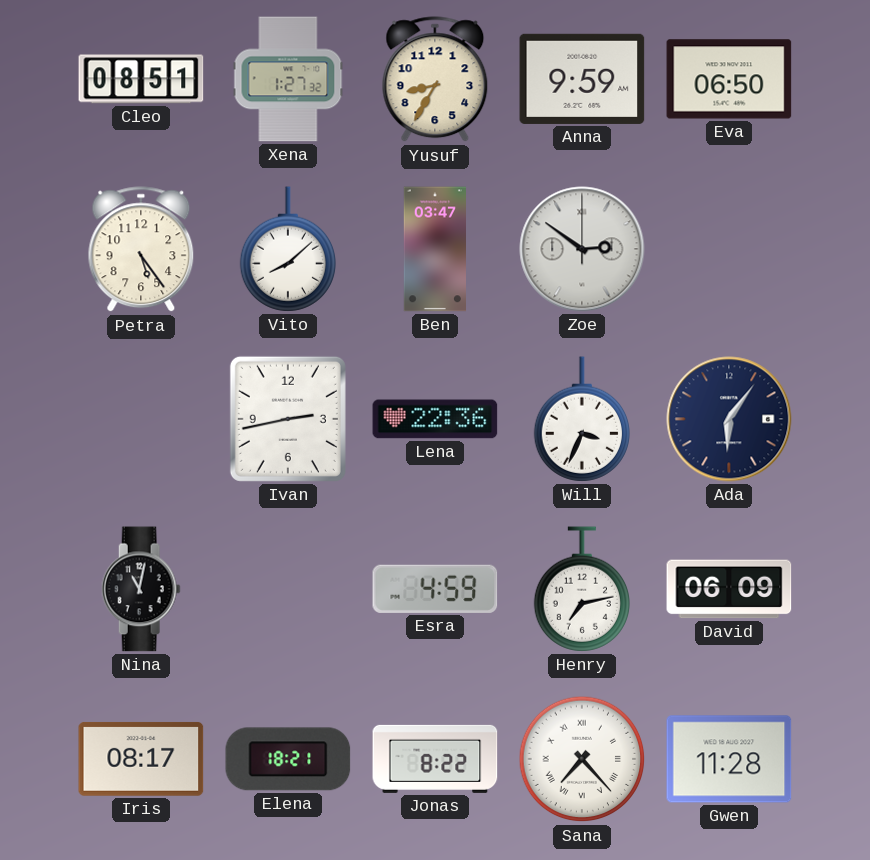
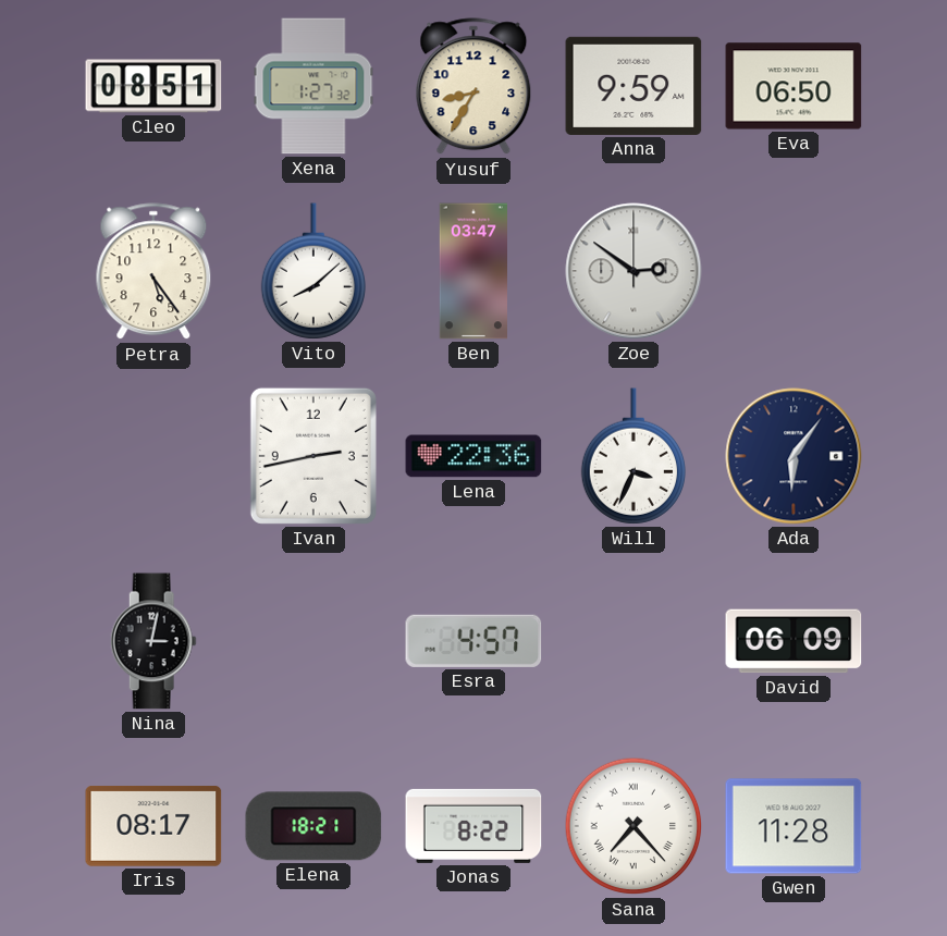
Nina: 11:02 -> 3:02
Esra: 4:59 -> 4:57
Henry: 7:13 -> none
